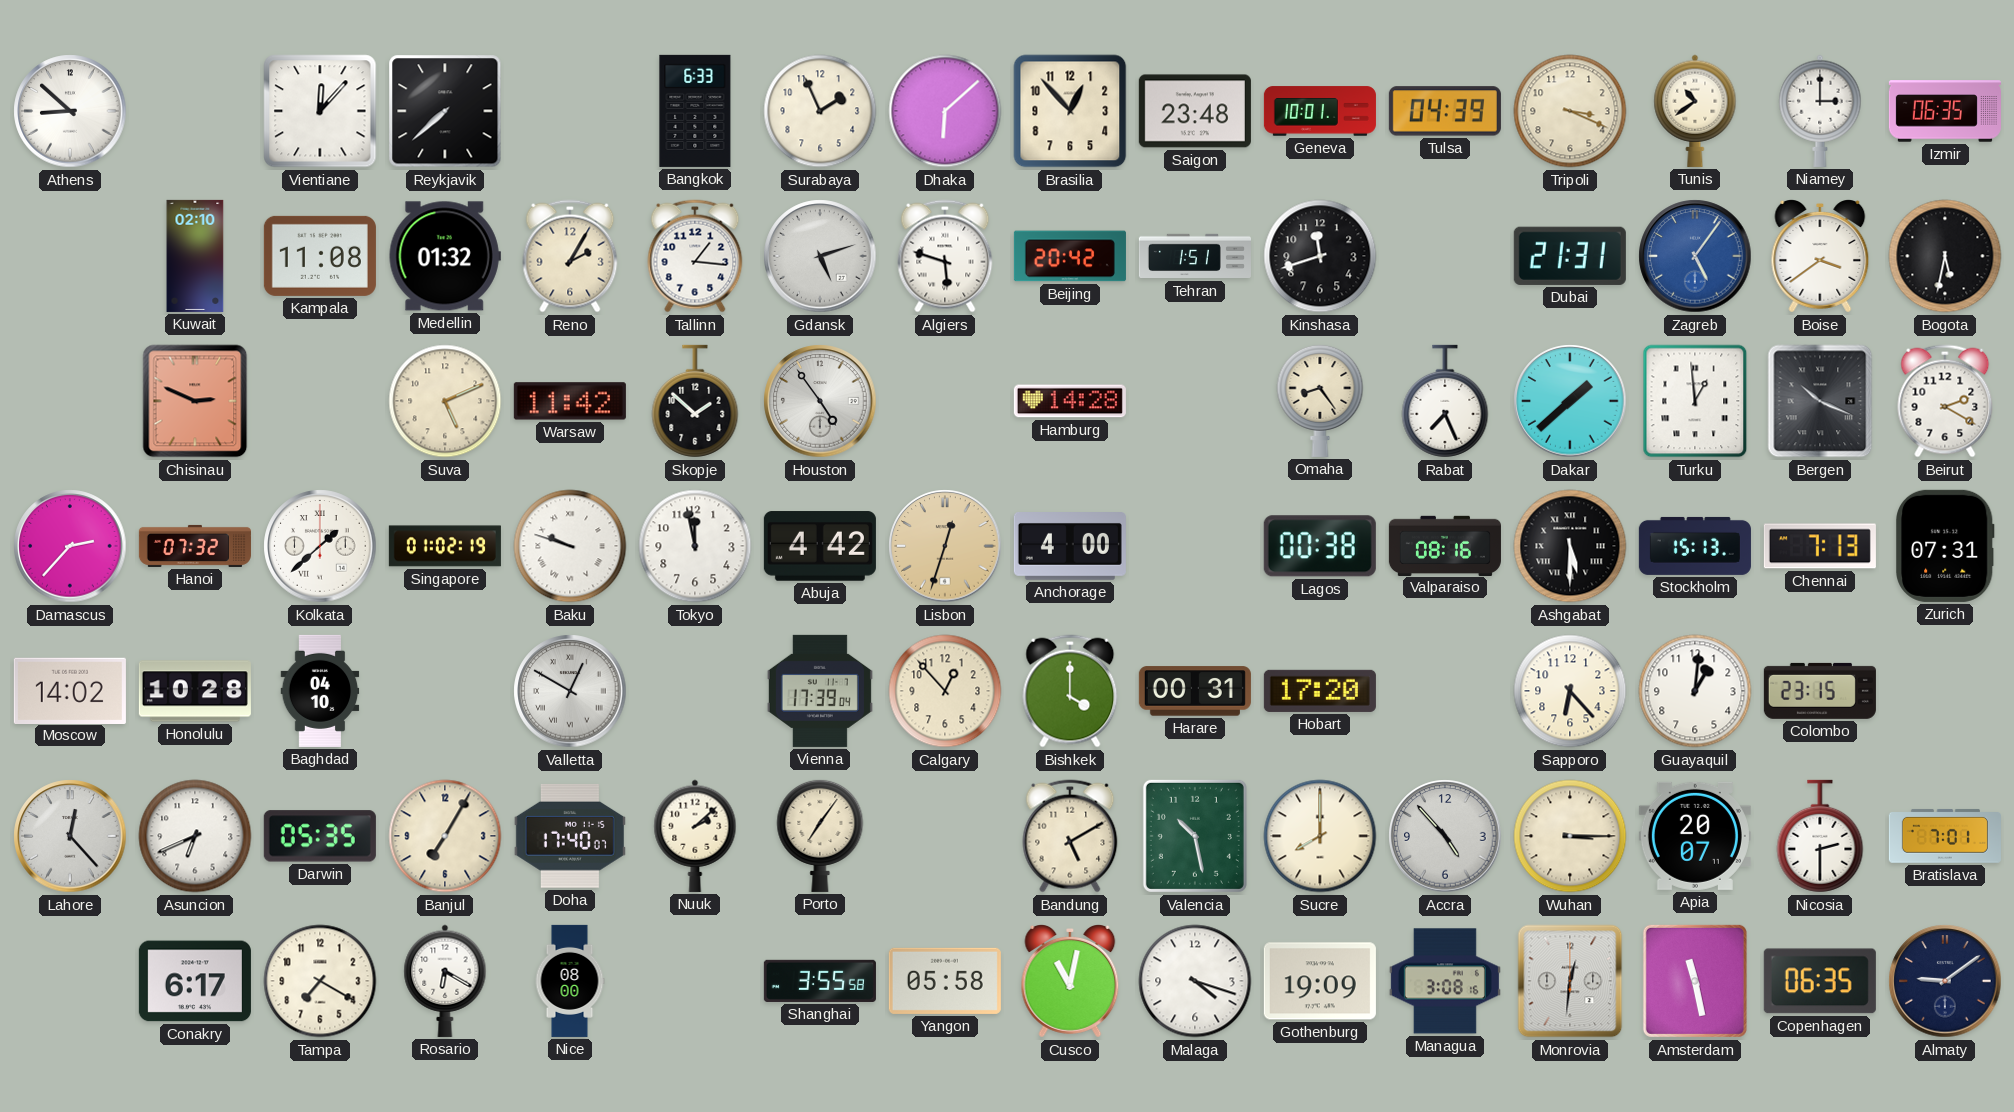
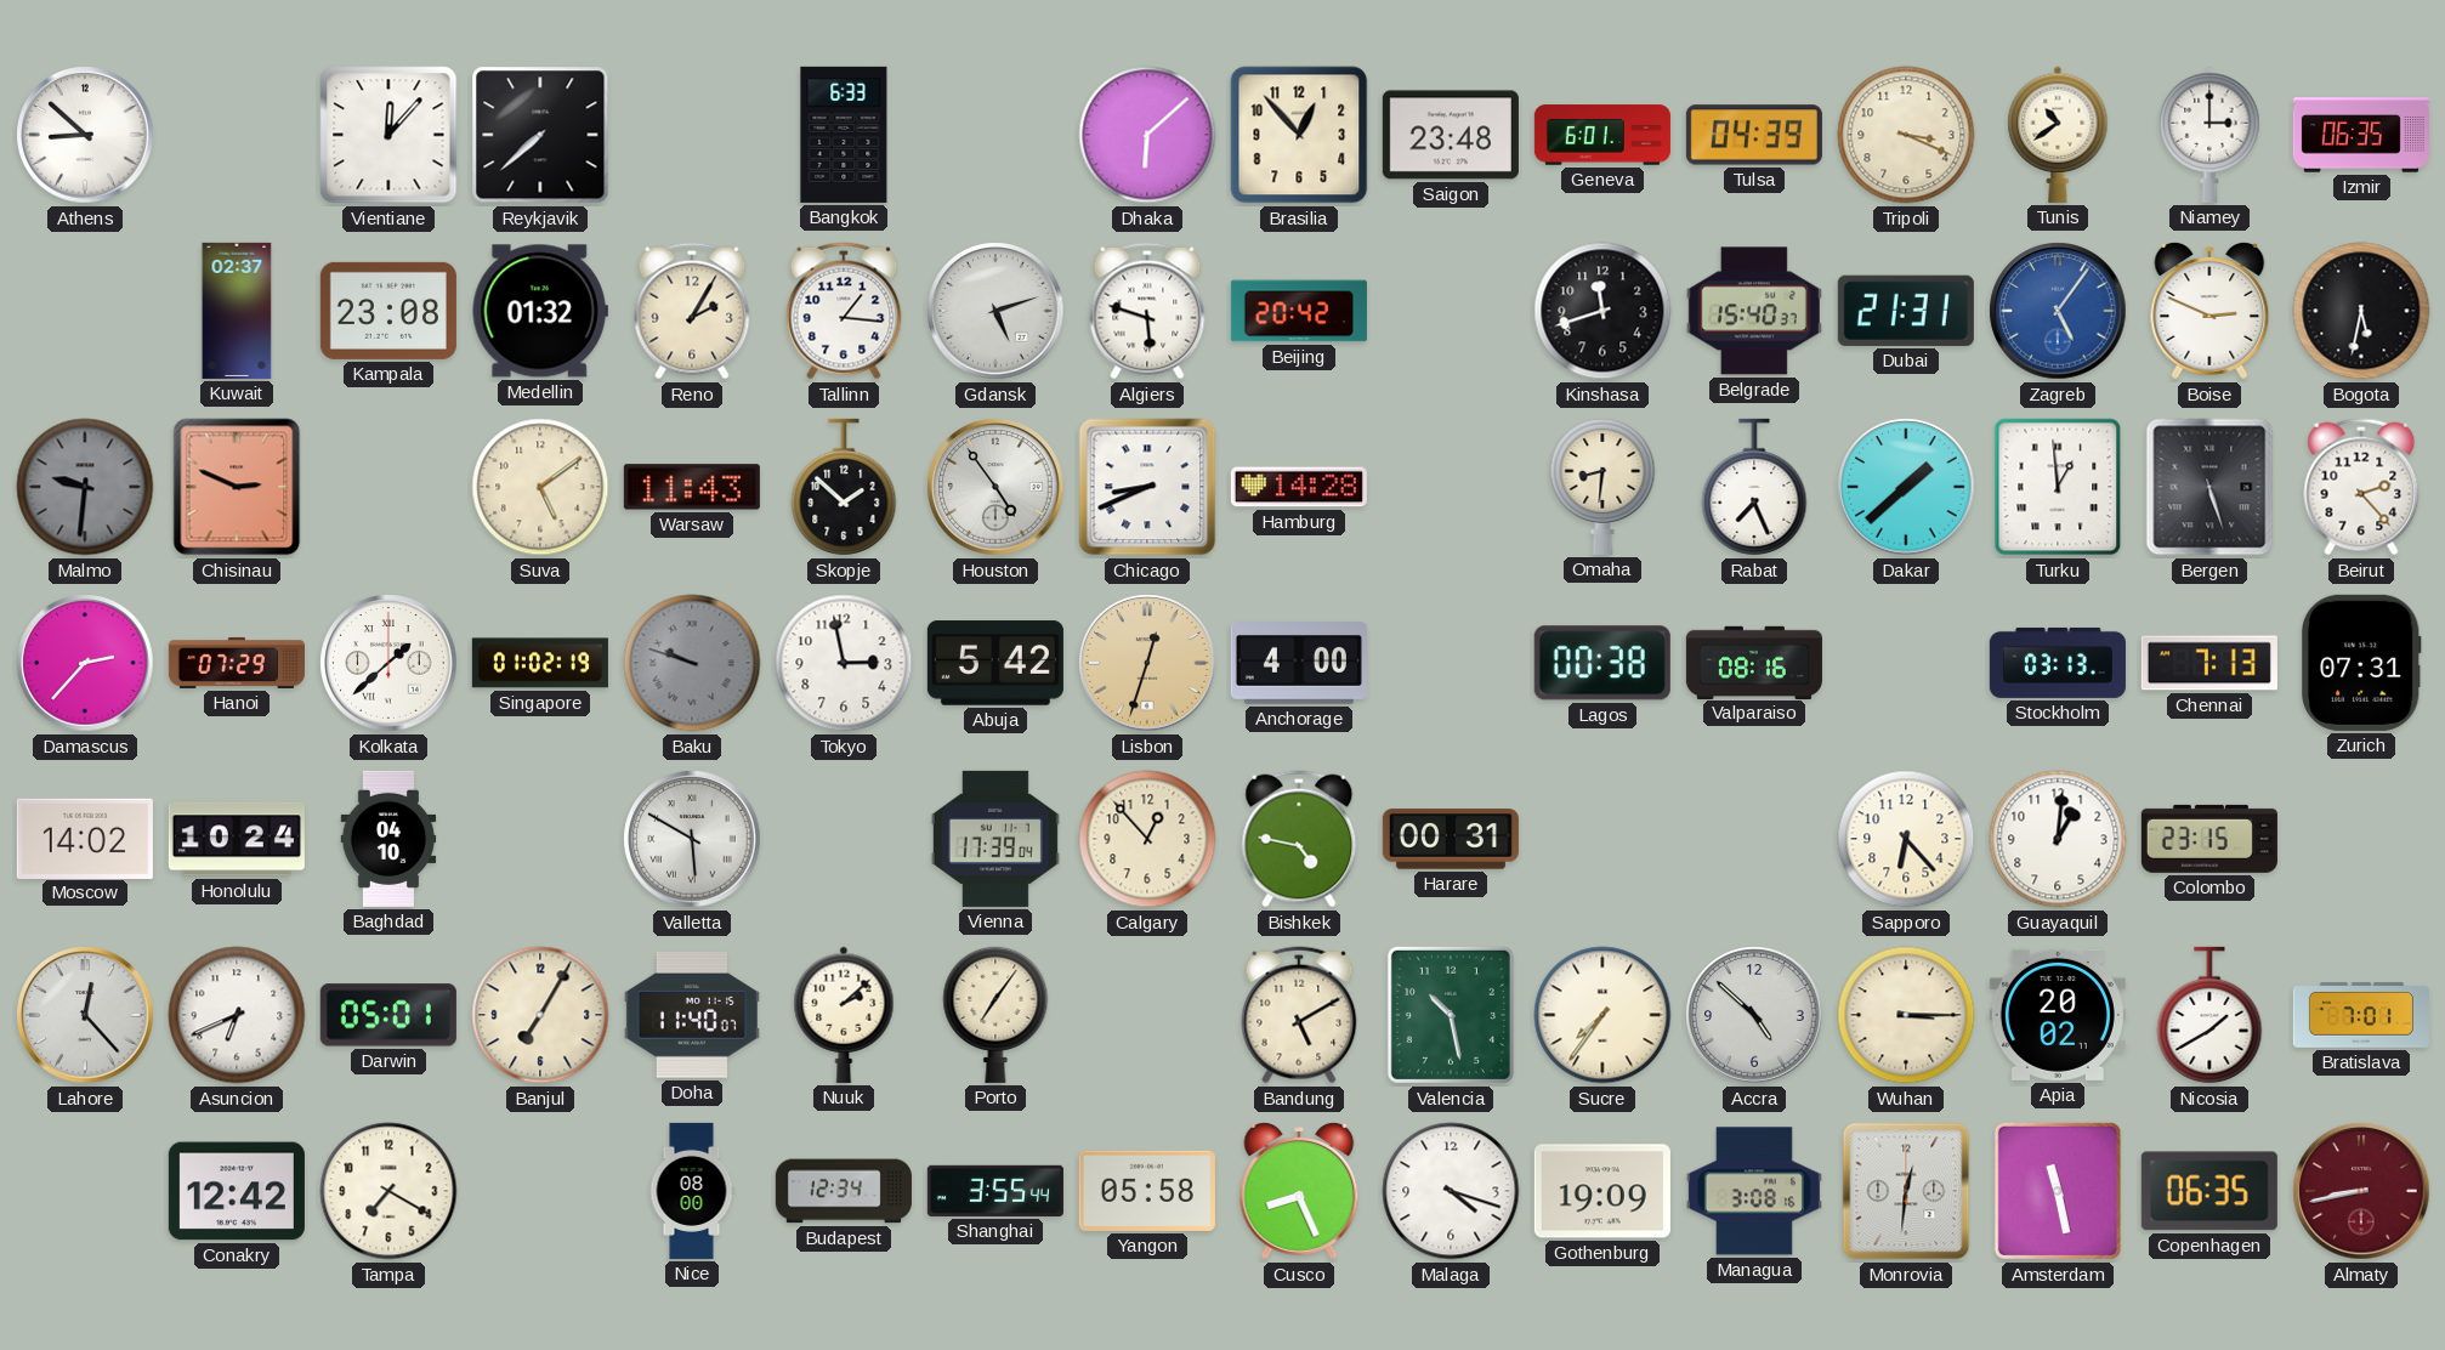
Surabaya: 1:56 -> none
Geneva: 10:01 -> 6:01
Kuwait: 02:10 -> 02:37
Kampala: 11:08 -> 23:08
Tehran: 1:51 -> none
Belgrade: none -> 15:40
Boise: 3:39 -> 2:49
Malmo: none -> 9:31
Suva: 5:11 -> 5:09
Warsaw: 11:42 -> 11:43
Chicago: none -> 8:41
Omaha: 8:24 -> 8:31
Bergen: 10:19 -> 5:27
Beirut: 2:20 -> 2:23
Hanoi: 07:32 -> 07:29
Baku dial: white -> grey
Tokyo: 11:58 -> 2:58
Abuja: 4:42 -> 5:42
Ashgabat: 5:30 -> none
Stockholm: 15:13 -> 03:13
Honolulu: 10:28 -> 10:24
Valletta: 12:50 -> 5:50
Bishkek: 4:00 -> 4:47
Hobart: 17:20 -> none
Darwin: 05:35 -> 05:01
Doha: 17:40 -> 11:40
Sucre: 8:00 -> 7:36
Accra: 4:53 -> 4:52
Apia: 20:07 -> 20:02
Nicosia: 2:30 -> 1:40
Conakry: 6:17 -> 12:42
Rosario: 6:20 -> none
Budapest: none -> 12:34
Shanghai: 3:55:58 -> 3:55:44
Cusco: 11:02 -> 8:26
Almaty: 9:09 -> 8:43
Almaty dial: navy -> burgundy
